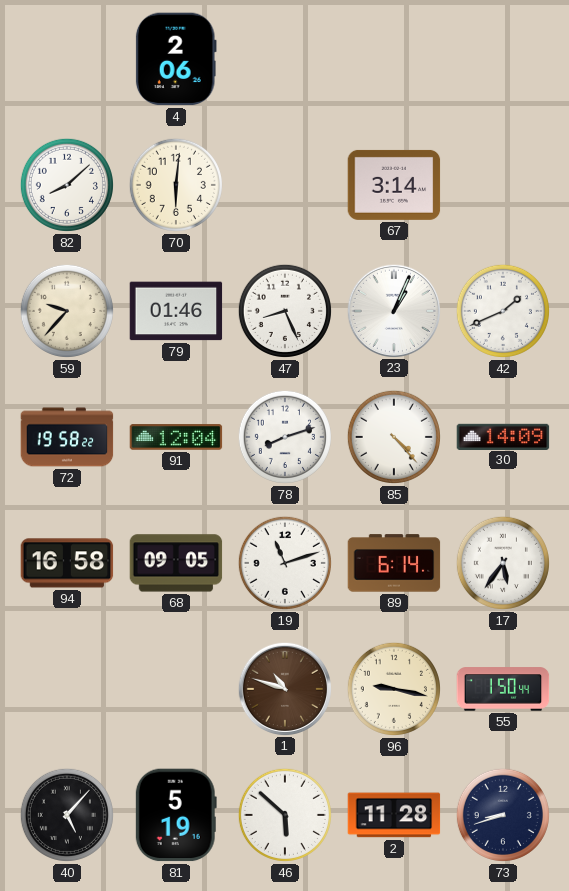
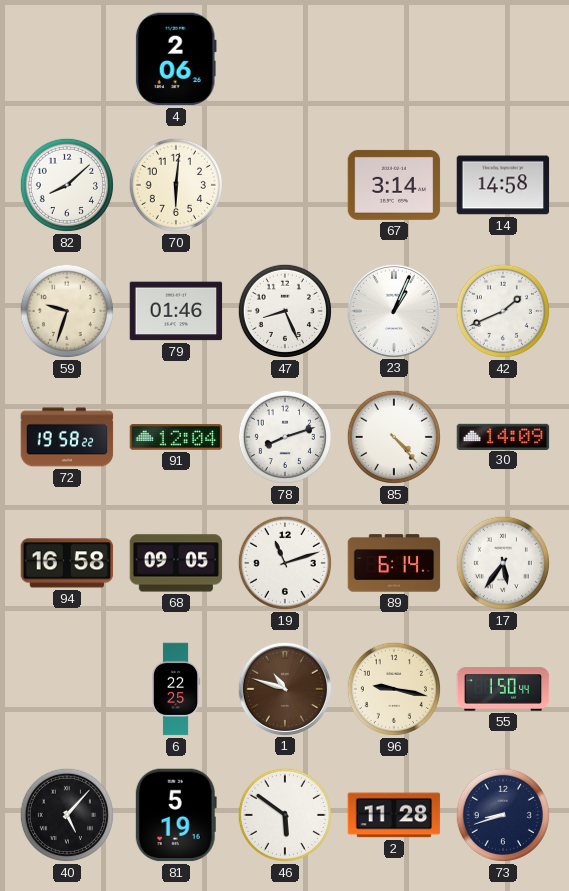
14: none -> 14:58
59: 9:37 -> 9:33
6: none -> 22:25
46: 5:52 -> 5:51
